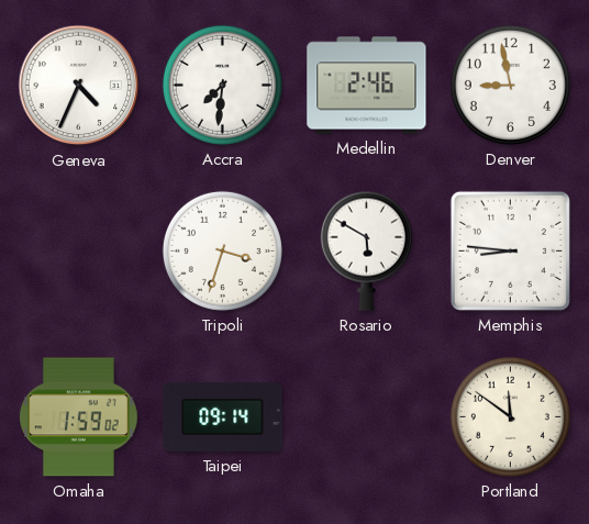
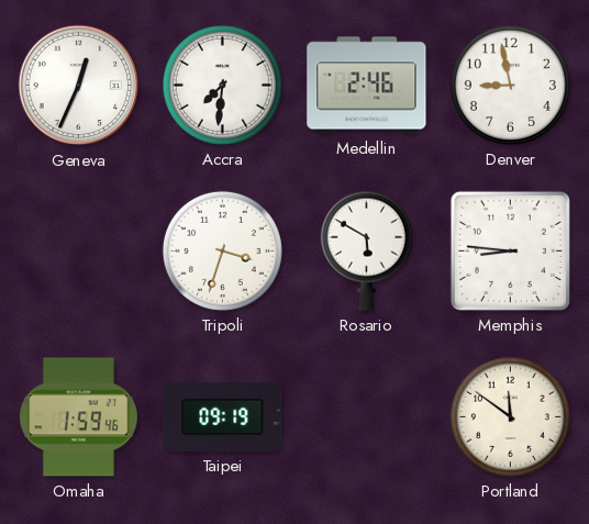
Geneva: 4:34 -> 12:34
Omaha: 1:59:02 -> 1:59:46
Taipei: 09:14 -> 09:19
